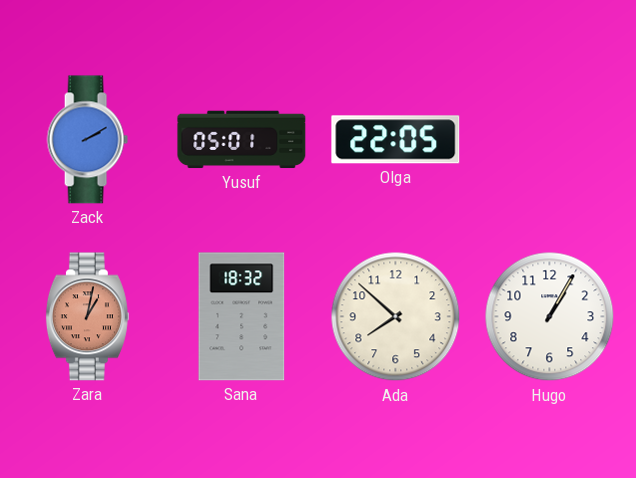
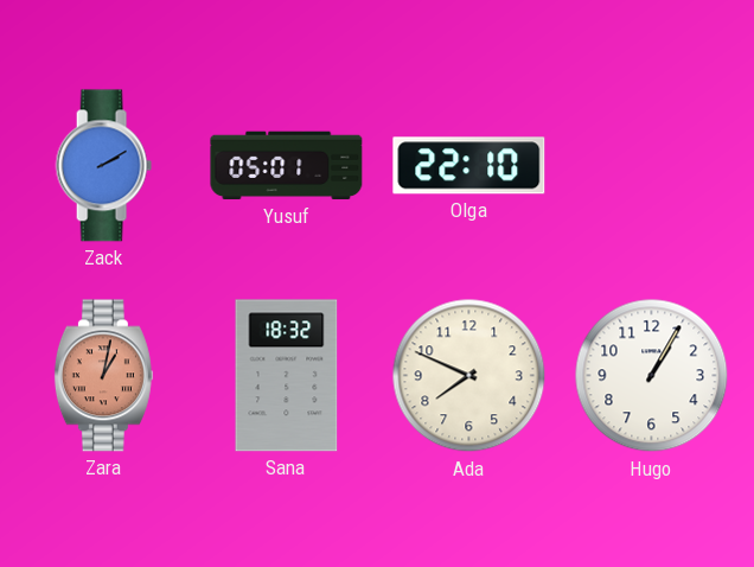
Olga: 22:05 -> 22:10
Ada: 7:52 -> 7:49
